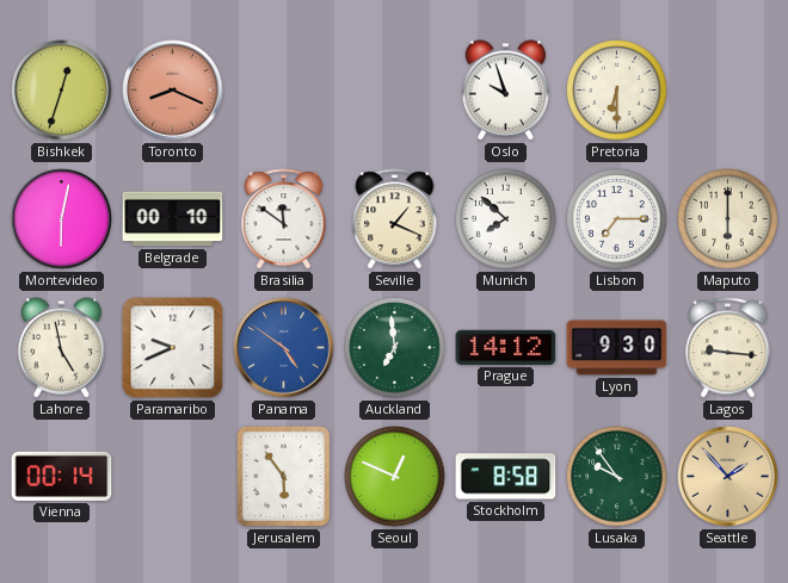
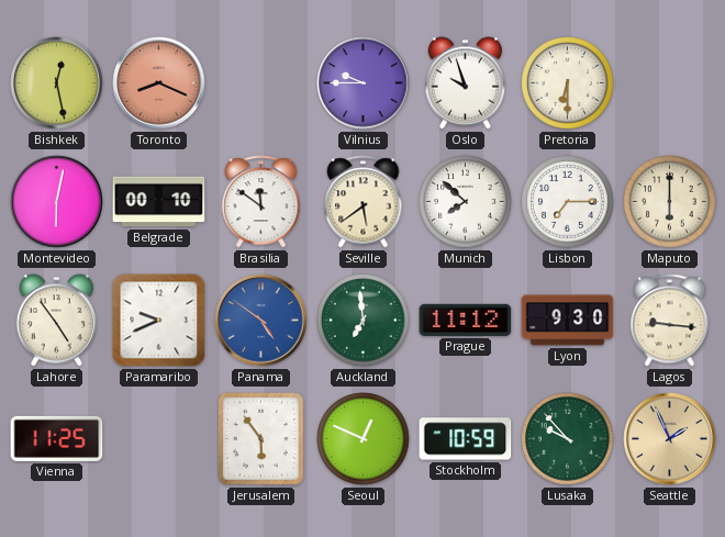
Bishkek: 12:33 -> 12:28
Vilnius: none -> 9:45
Seville: 1:19 -> 5:39
Lahore: 4:58 -> 4:54
Prague: 14:12 -> 11:12
Vienna: 00:14 -> 11:25
Stockholm: 8:58 -> 10:59
Lusaka: 9:54 -> 9:53
Seattle: 1:53 -> 1:56
